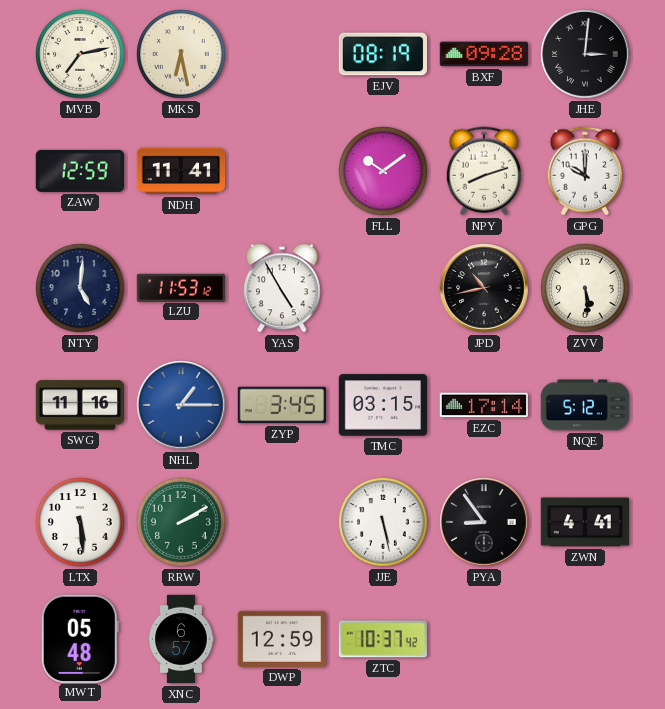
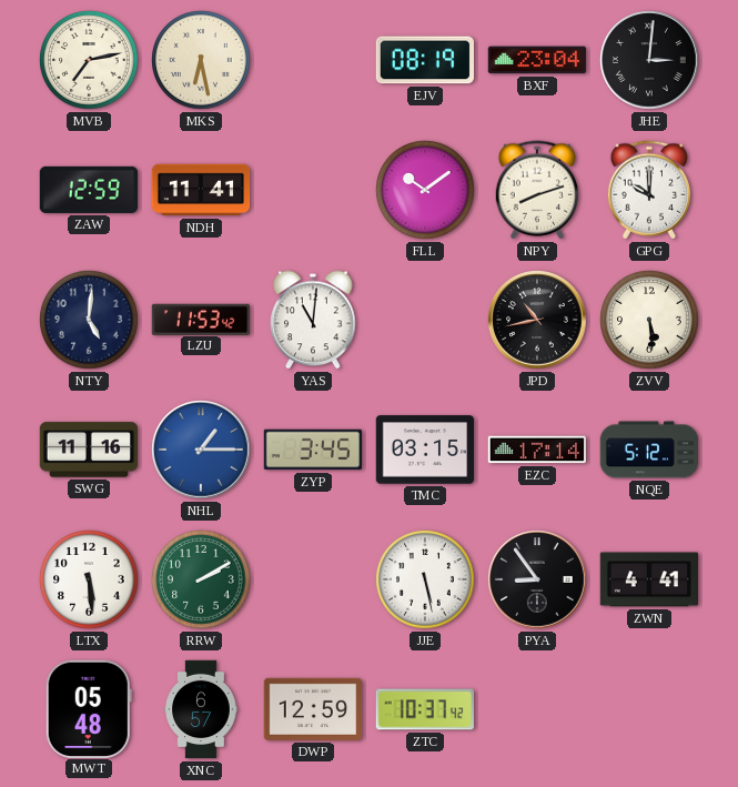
BXF: 09:28 -> 23:04
LZU: 11:53:12 -> 11:53:42
YAS: 4:55 -> 11:01
